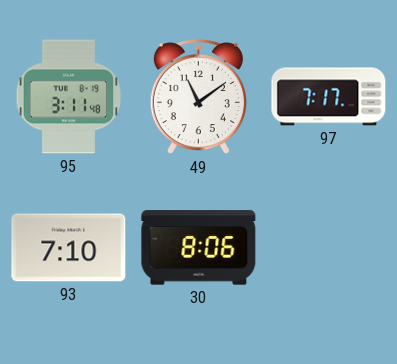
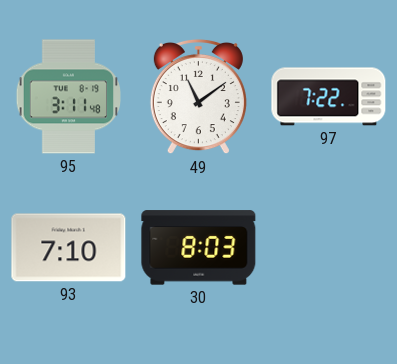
97: 7:17 -> 7:22
30: 8:06 -> 8:03
